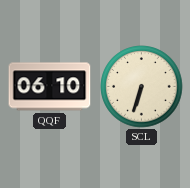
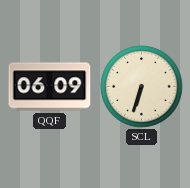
QQF: 06:10 -> 06:09
